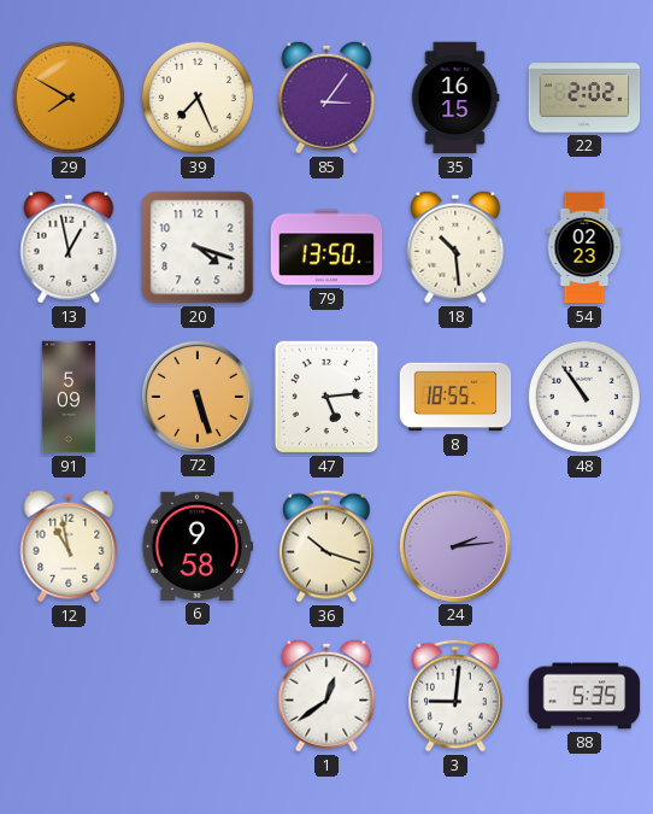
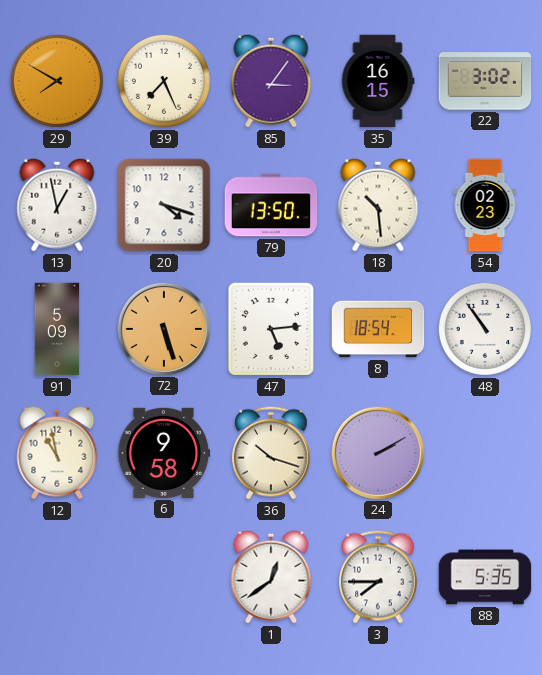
22: 2:02 -> 3:02
8: 18:55 -> 18:54
24: 2:14 -> 2:10
3: 9:01 -> 7:45
